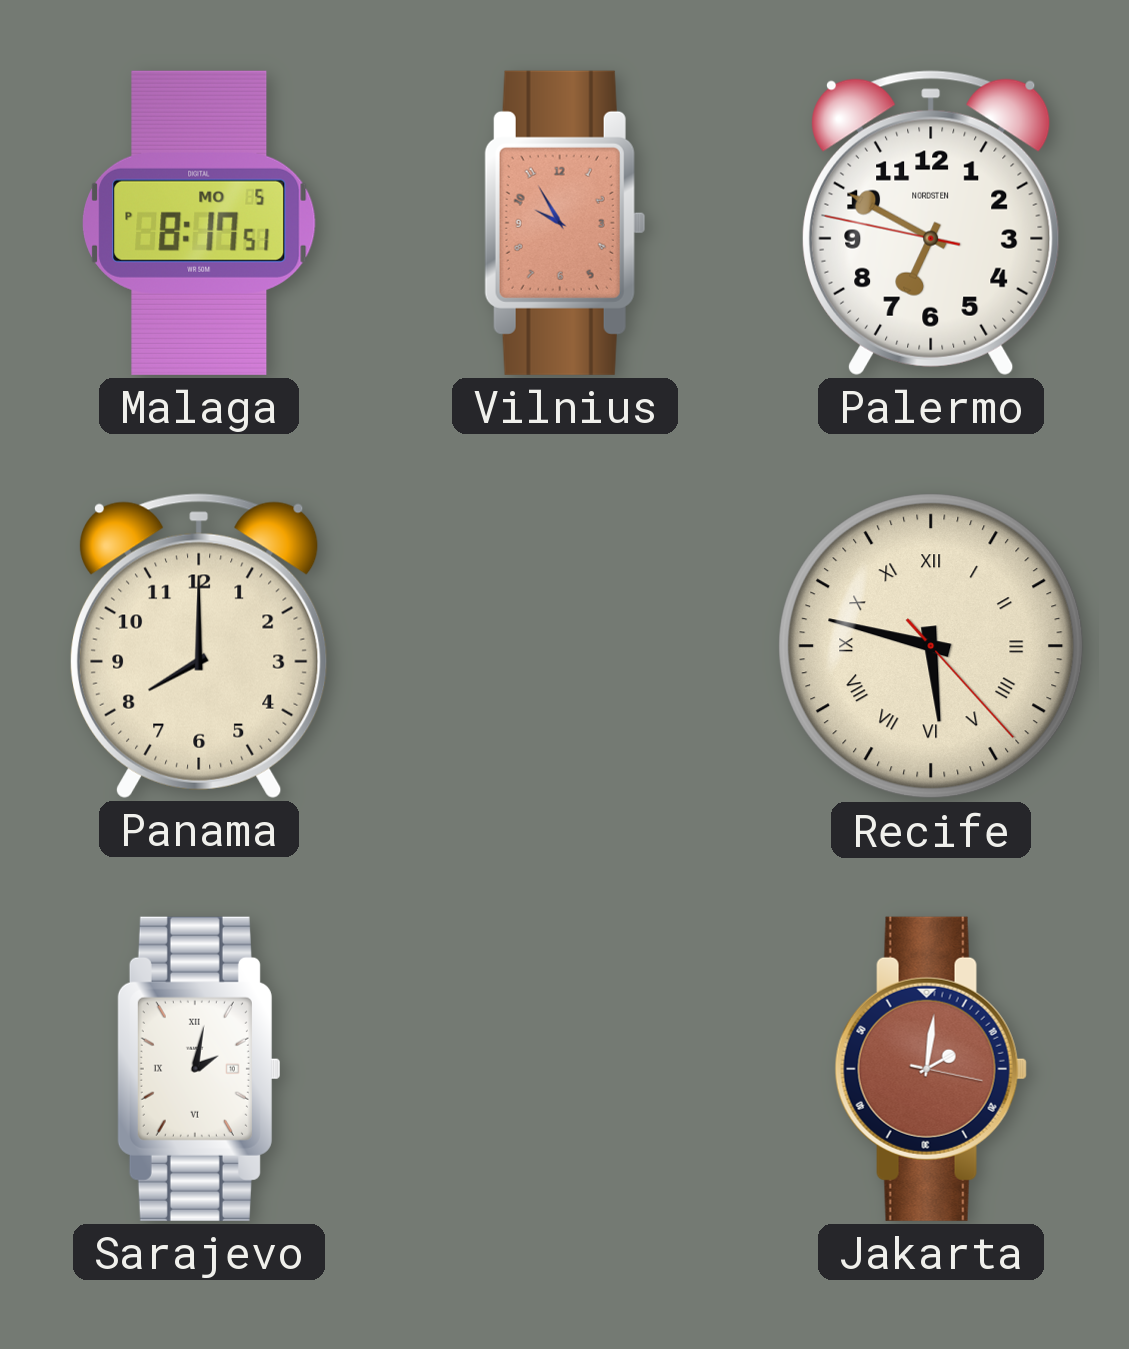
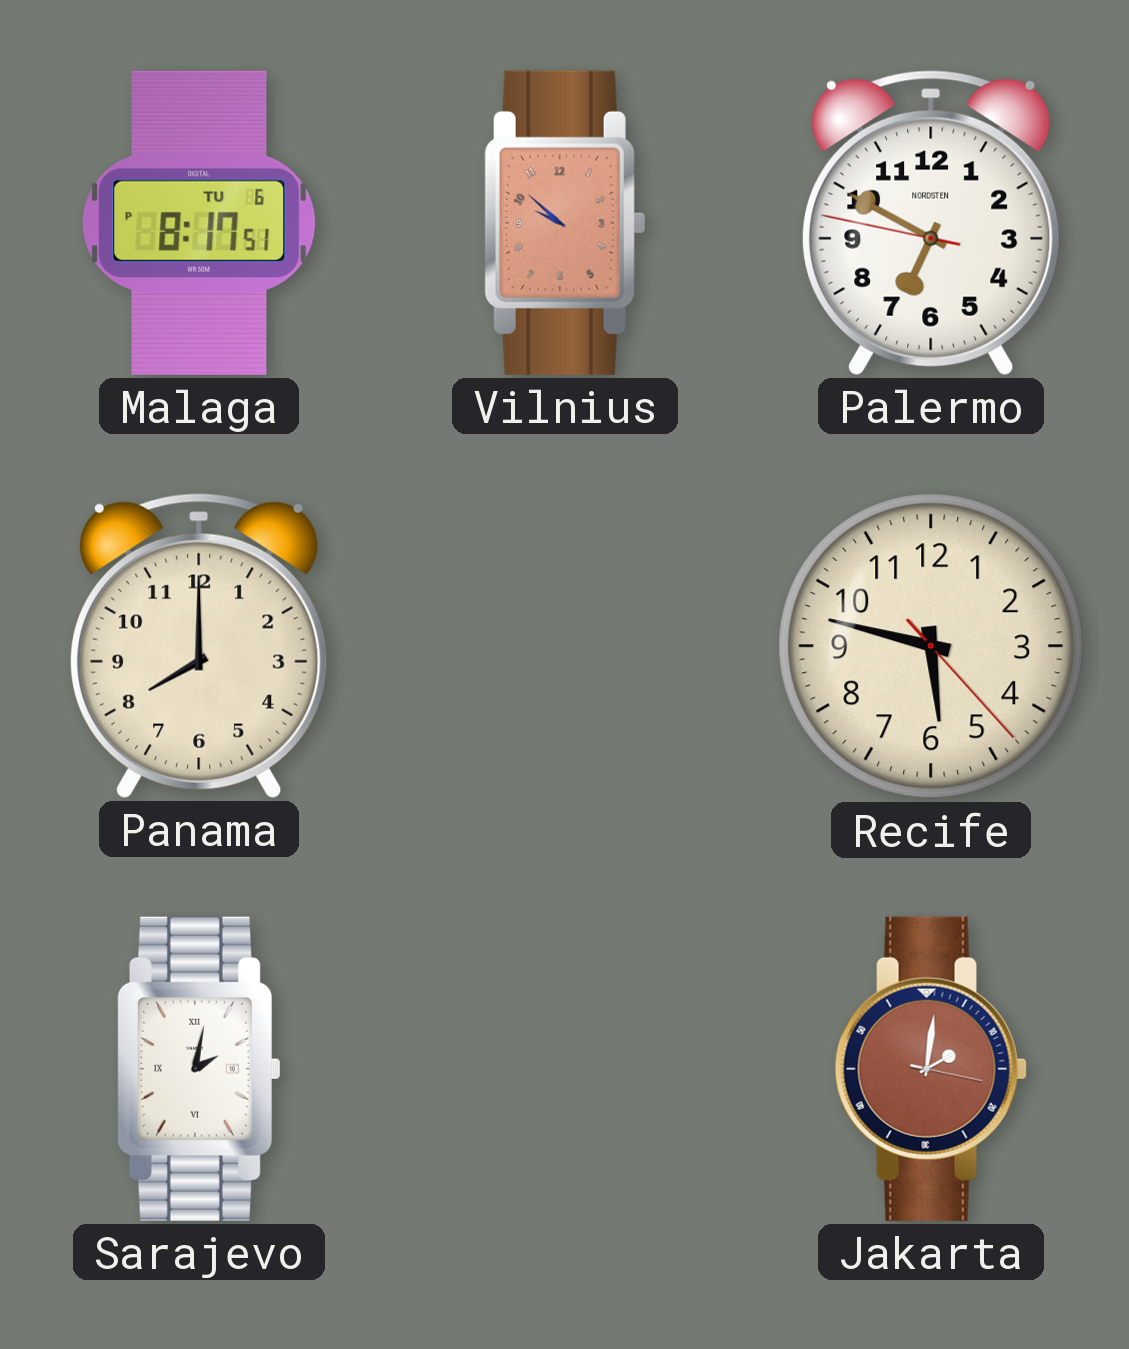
Malaga date: MO 5 -> TU 6
Vilnius: 9:55 -> 9:52
Recife numerals: Roman -> Arabic
